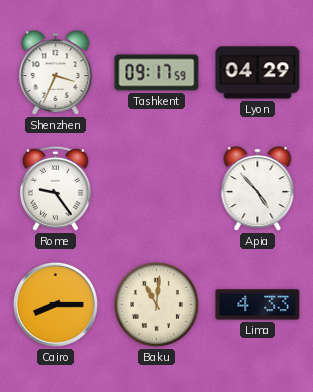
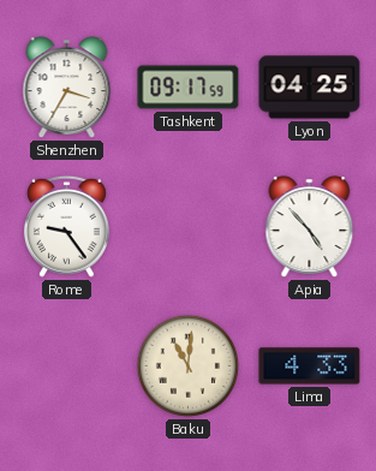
Shenzhen: 3:34 -> 3:35
Lyon: 04:29 -> 04:25
Cairo: 8:15 -> none
